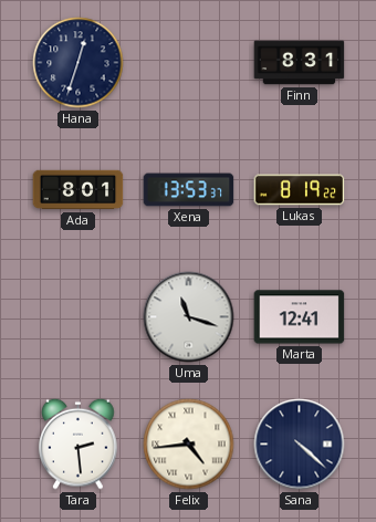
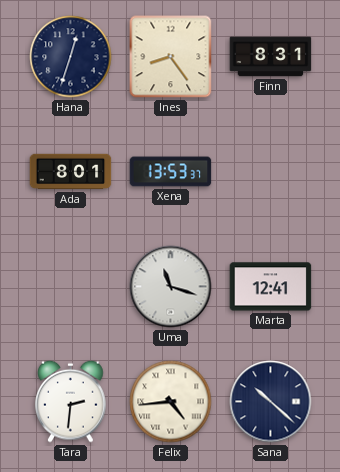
Ines: none -> 8:24
Lukas: 8:19 -> none
Tara: 2:29 -> 2:31
Sana: 4:22 -> 10:22
